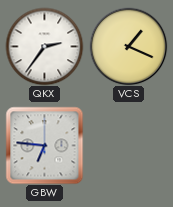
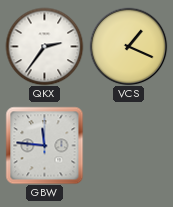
GBW: 6:46 -> 11:46
